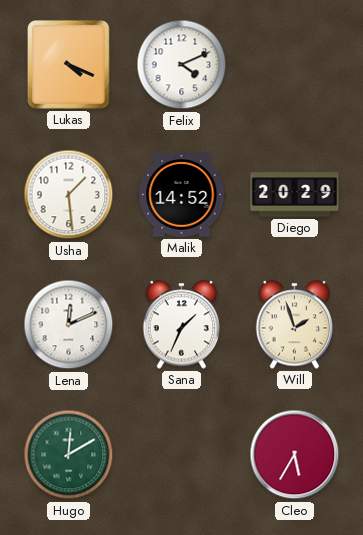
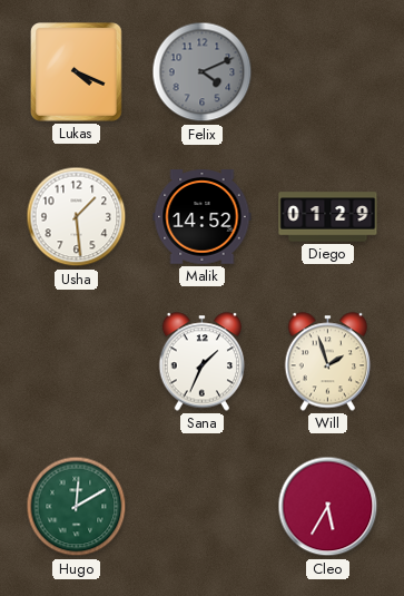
Felix dial: white -> grey
Diego: 20:29 -> 01:29
Lena: 12:11 -> none
